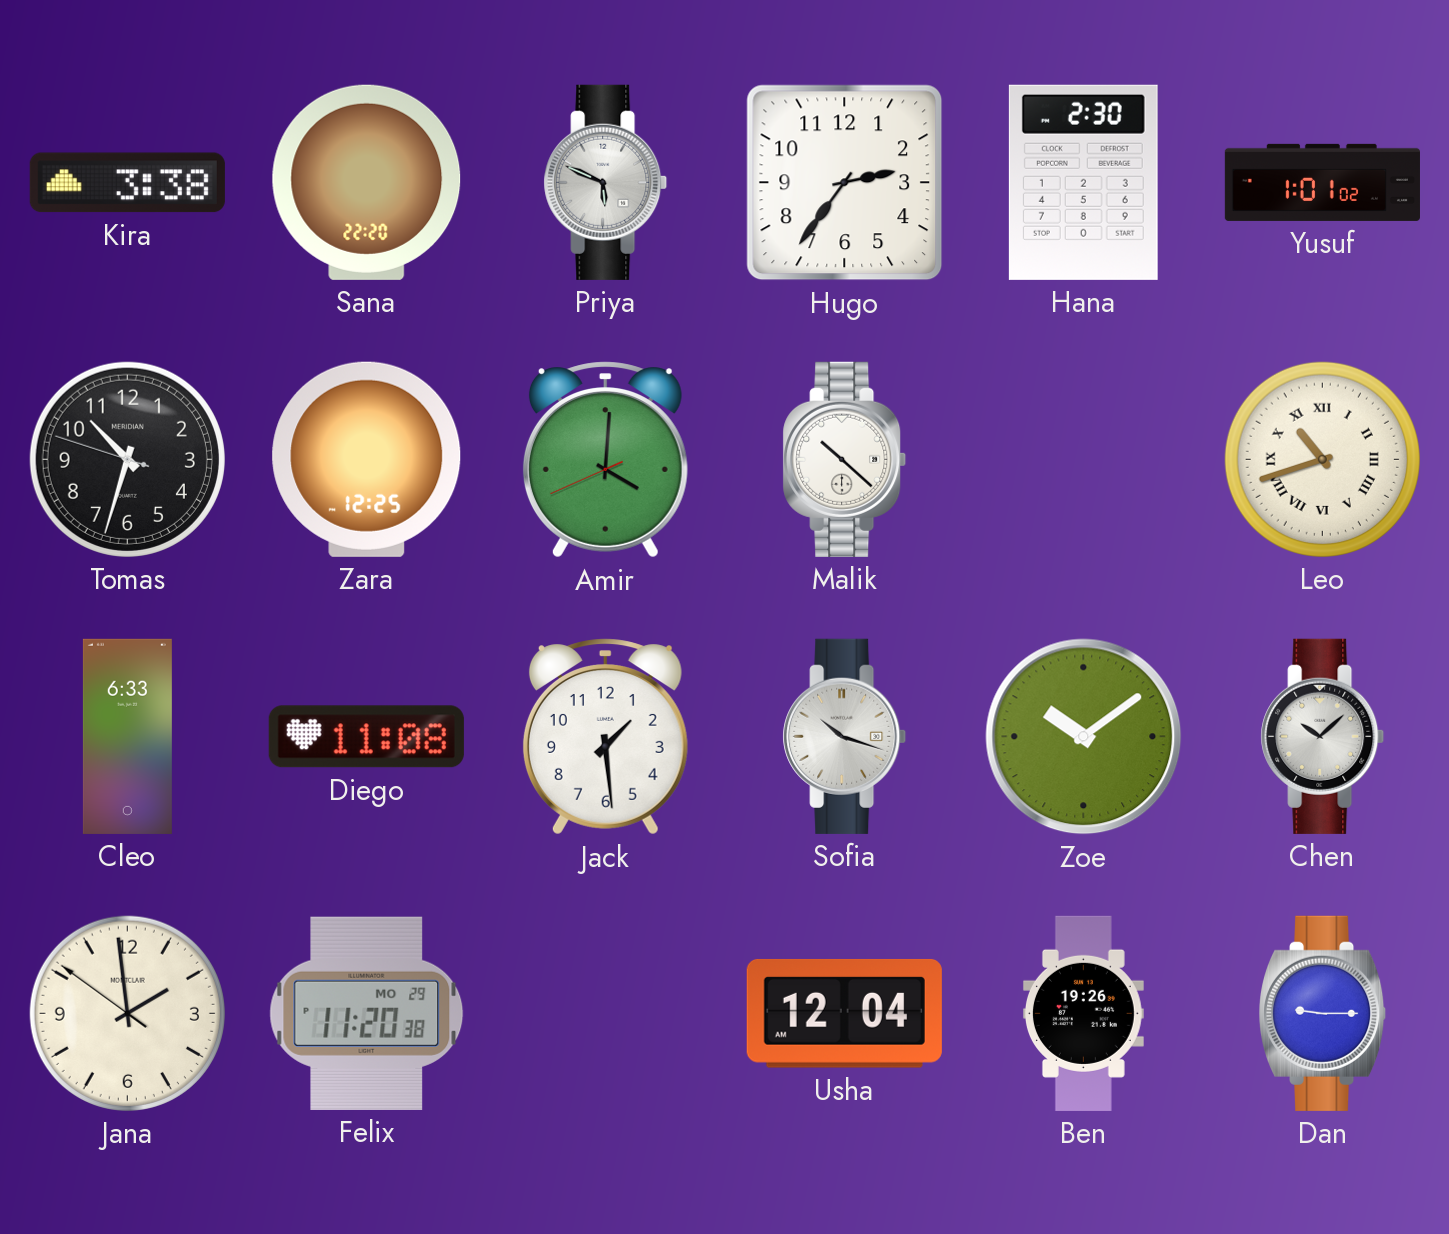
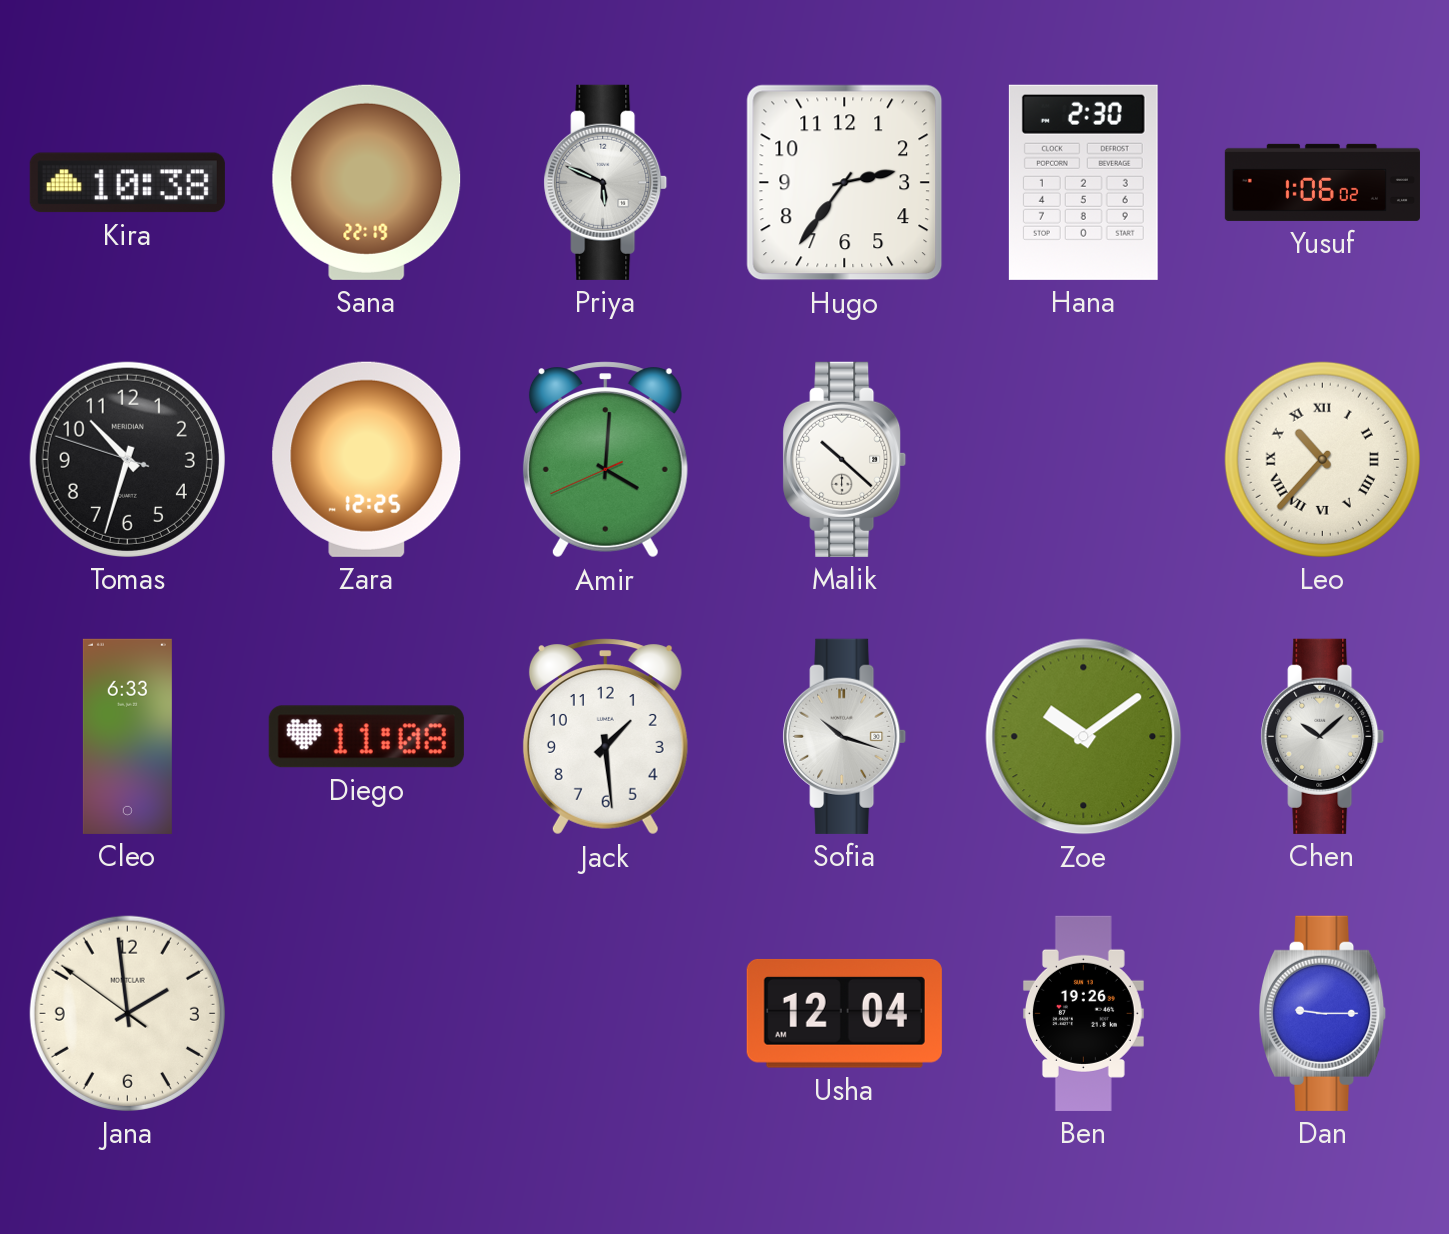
Kira: 3:38 -> 10:38
Sana: 22:20 -> 22:19
Yusuf: 1:01 -> 1:06
Leo: 10:42 -> 10:37
Felix: 11:20 -> none
